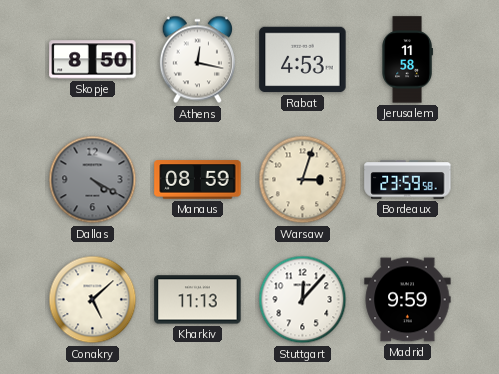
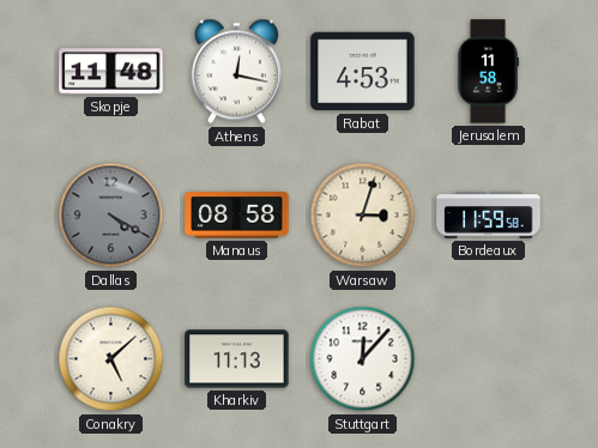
Skopje: 8:50 -> 11:48
Manaus: 08:59 -> 08:58
Bordeaux: 23:59 -> 11:59
Madrid: 9:59 -> none
